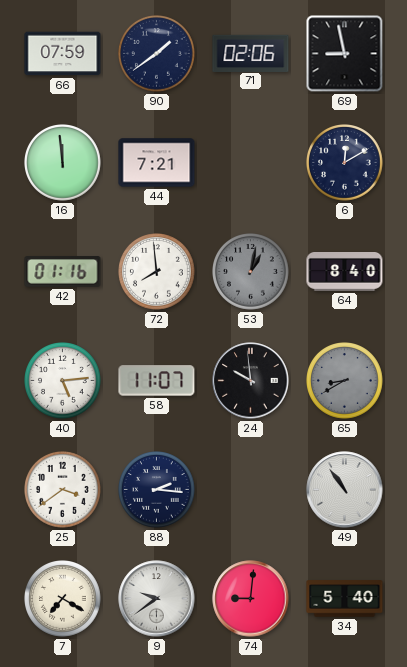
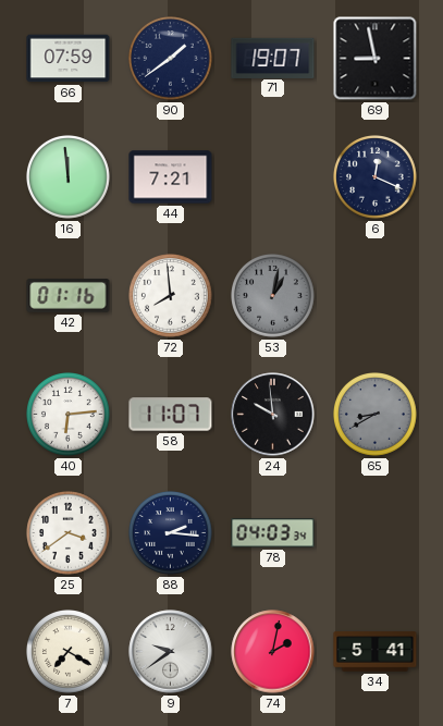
71: 02:06 -> 19:07
6: 12:10 -> 12:19
64: 8:40 -> none
40: 5:14 -> 6:14
78: none -> 04:03
49: 10:54 -> none
74: 9:01 -> 2:02
34: 5:40 -> 5:41
